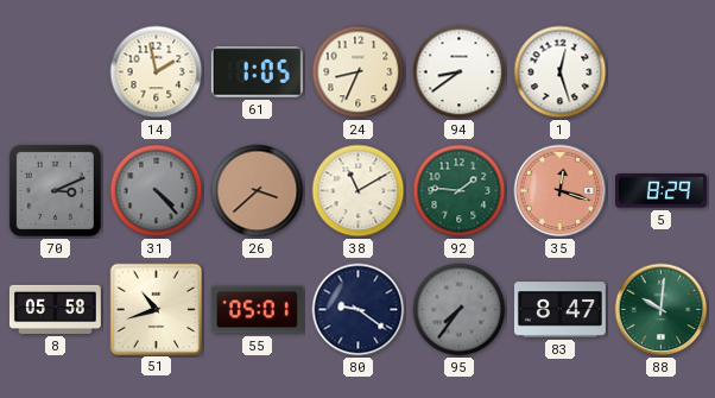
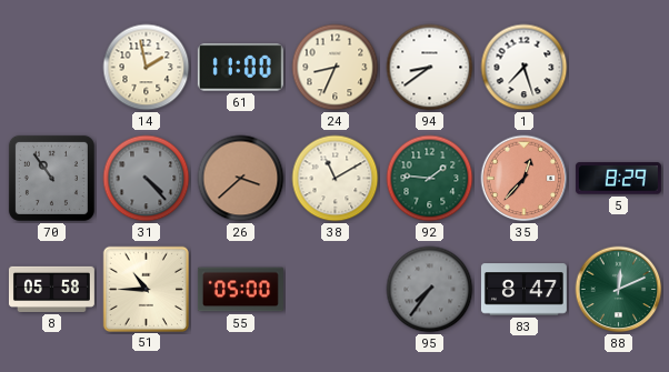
61: 1:05 -> 11:00
1: 12:27 -> 7:27
70: 3:11 -> 10:54
35: 12:18 -> 12:37
51: 10:42 -> 10:45
55: 05:01 -> 05:00
80: 9:21 -> none
88: 10:01 -> 12:11
